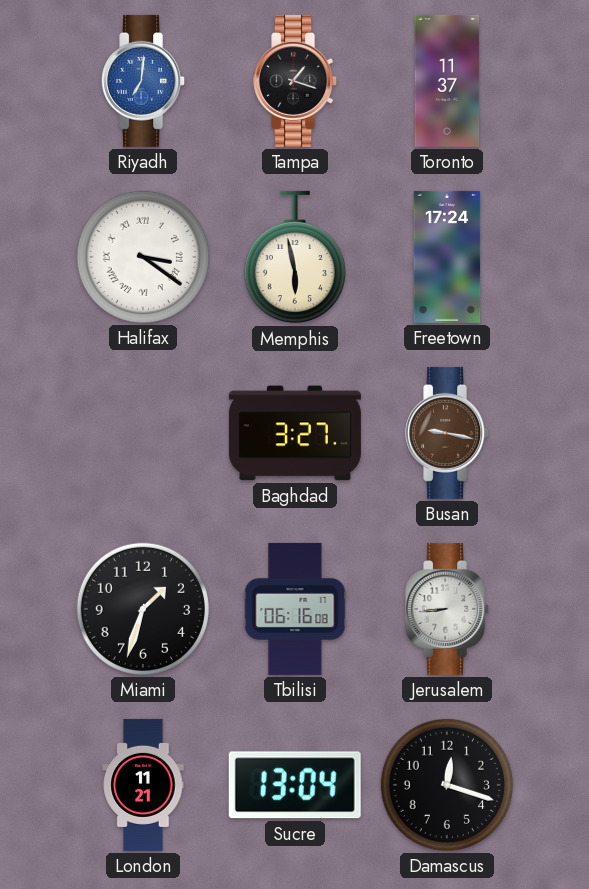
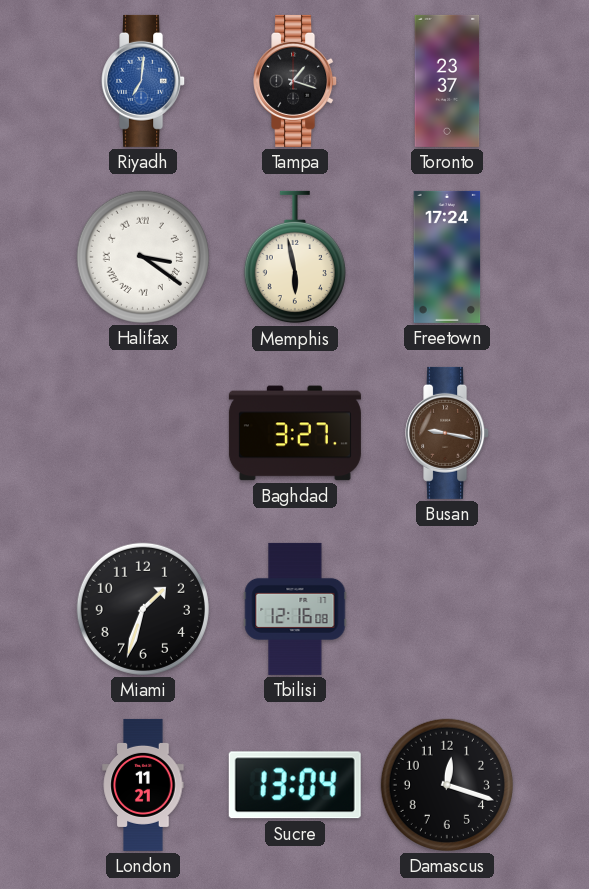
Toronto: 11:37 -> 23:37
Tbilisi: 06:16 -> 12:16
Jerusalem: 8:44 -> none
